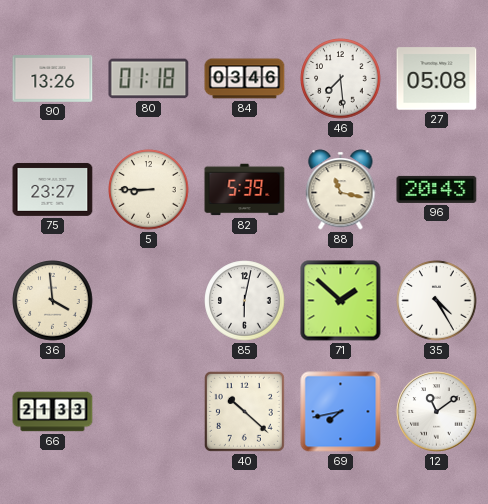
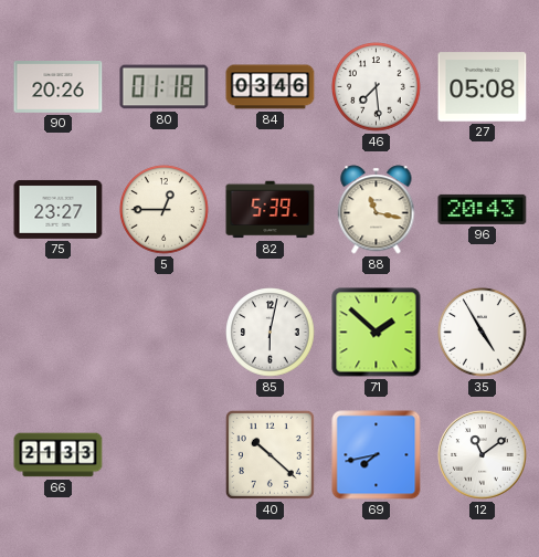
90: 13:26 -> 20:26
5: 8:45 -> 12:45
36: 3:59 -> none
35: 4:25 -> 4:55
